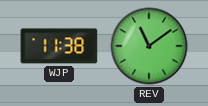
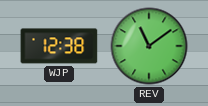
WJP: 11:38 -> 12:38
